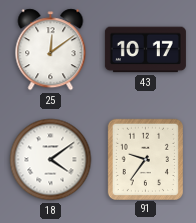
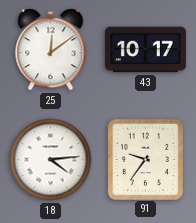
18: 4:09 -> 4:14
